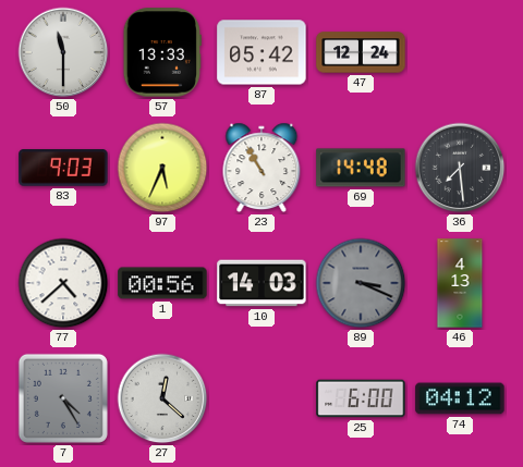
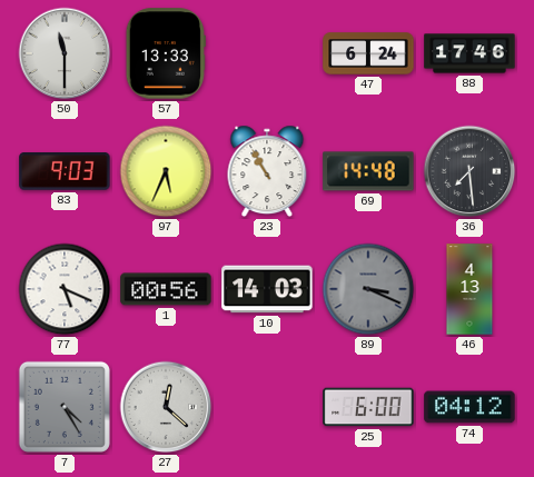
87: 05:42 -> none
47: 12:24 -> 6:24
88: none -> 17:46
77: 4:38 -> 5:19
